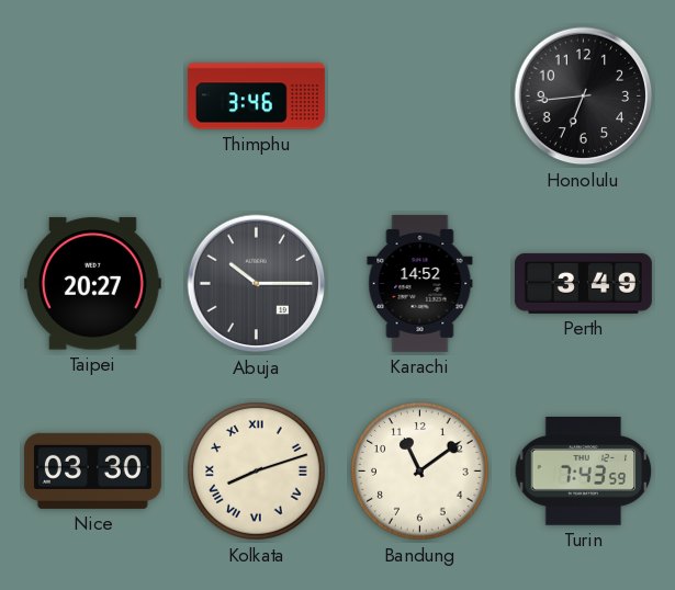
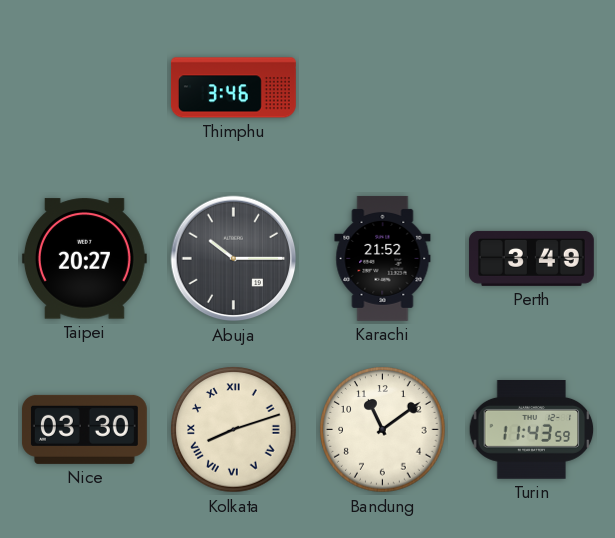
Honolulu: 6:44 -> none
Karachi: 14:52 -> 21:52
Turin: 7:43 -> 11:43
